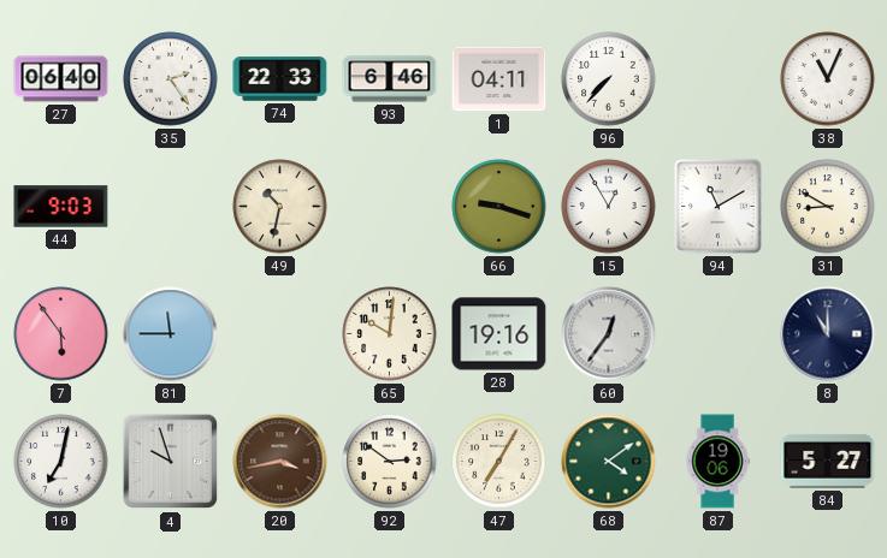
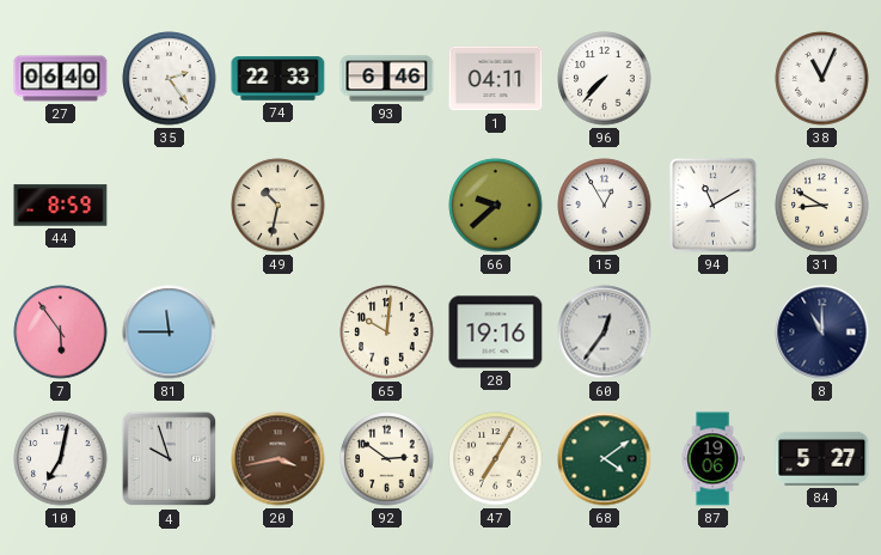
44: 9:03 -> 8:59
66: 9:18 -> 9:38
